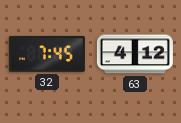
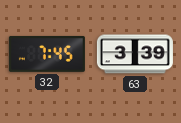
63: 4:12 -> 3:39
